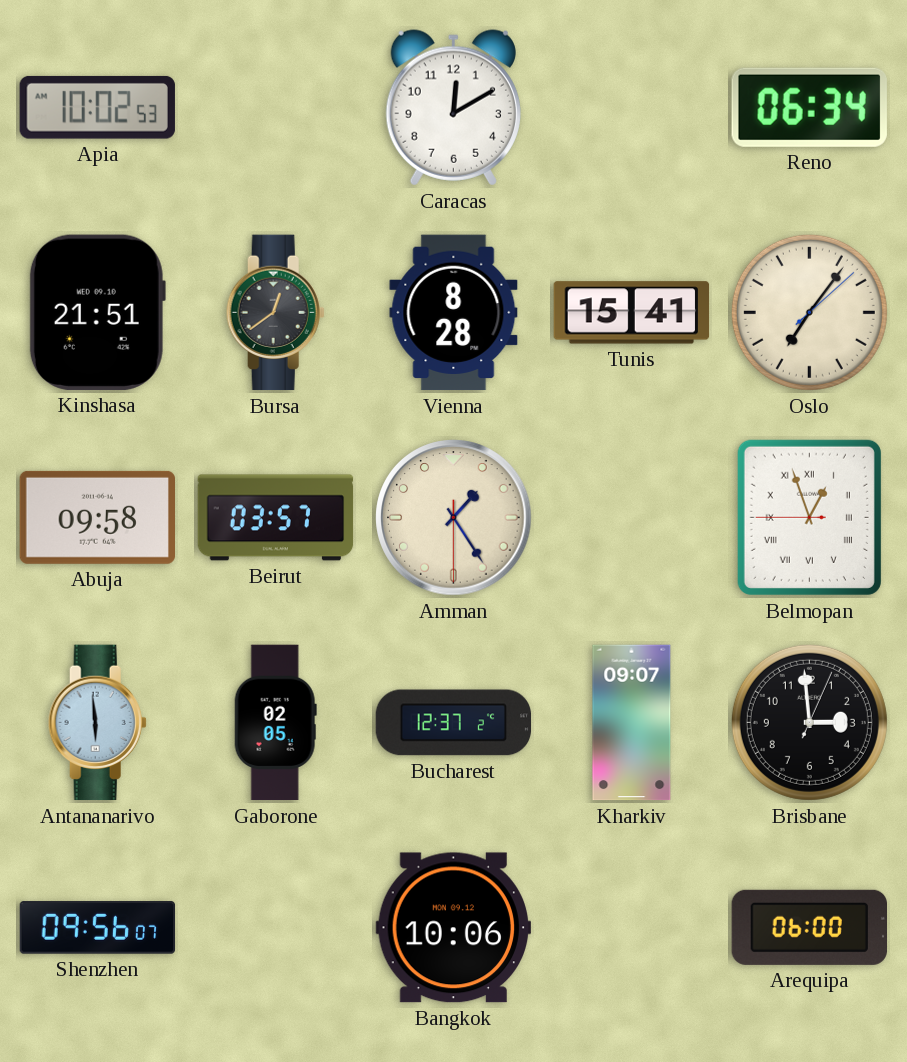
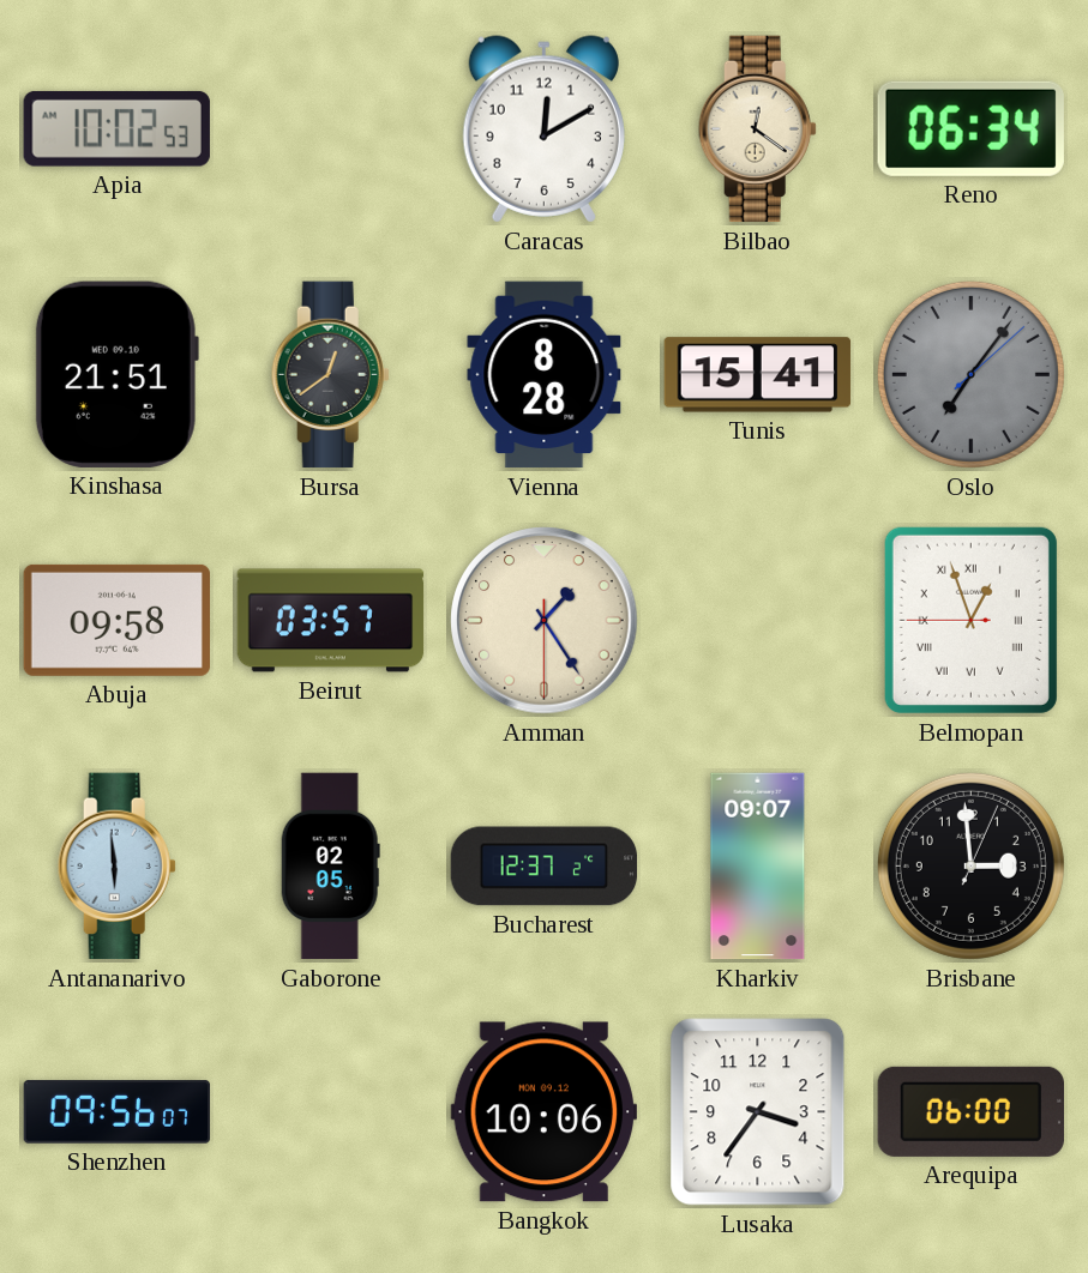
Bilbao: none -> 12:21
Oslo dial: cream -> grey
Lusaka: none -> 3:36
